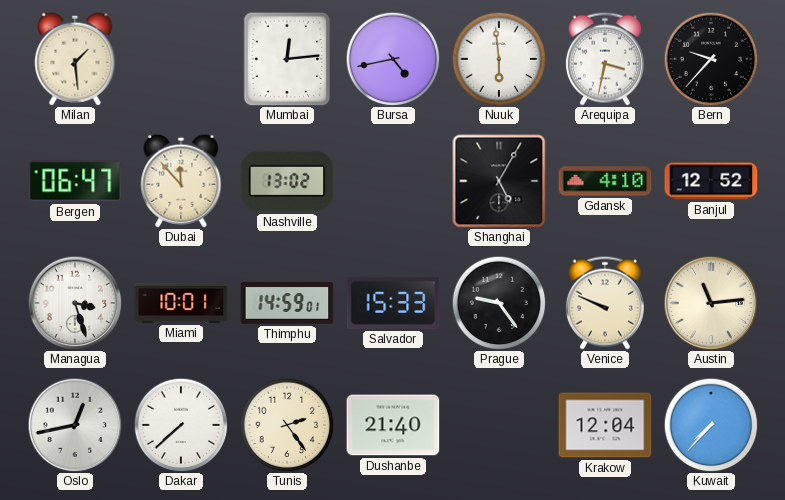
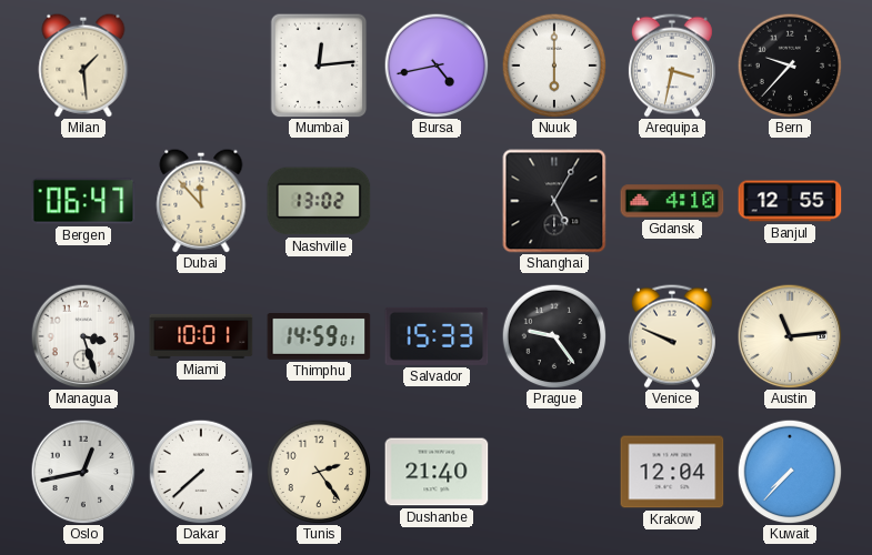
Nuuk: 5:59 -> 6:00
Banjul: 12:52 -> 12:55
